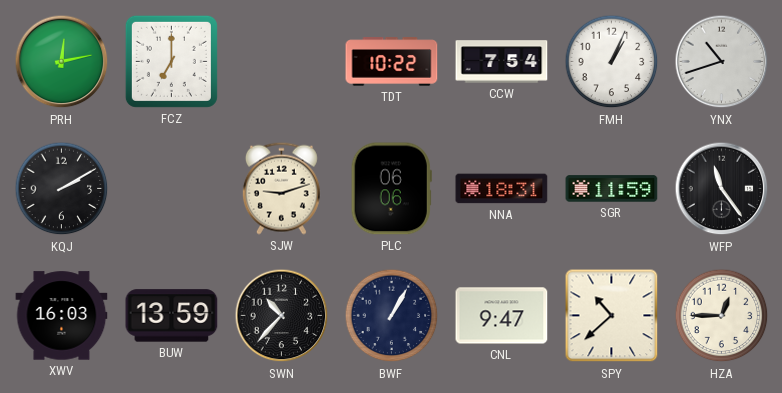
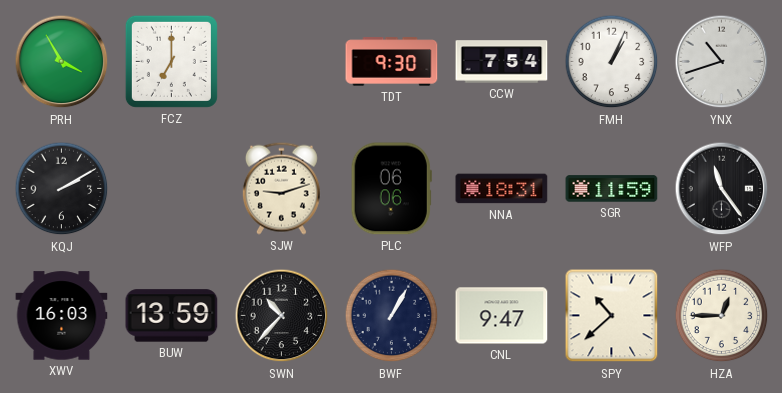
PRH: 12:13 -> 3:55
TDT: 10:22 -> 9:30
